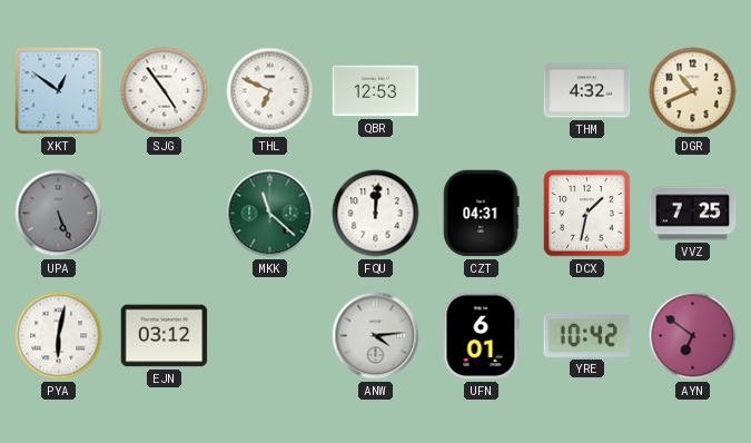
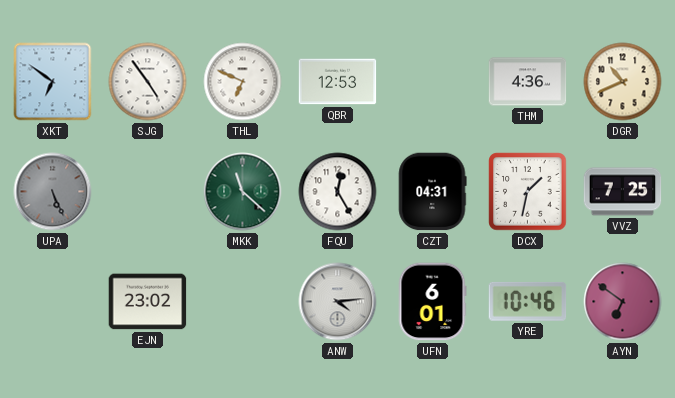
XKT: 12:51 -> 6:51
THM: 4:32 -> 4:36
FQU: 12:01 -> 12:25
PYA: 6:02 -> none
EJN: 03:12 -> 23:02
YRE: 10:42 -> 10:46
